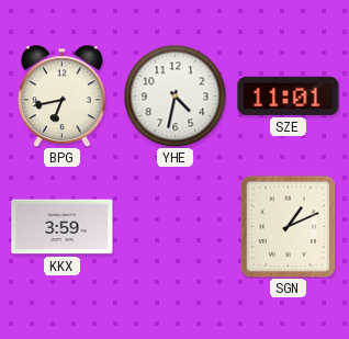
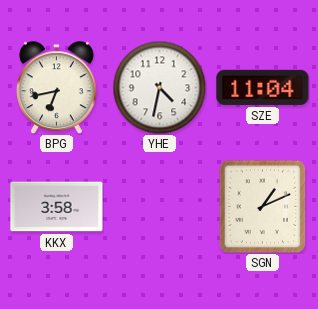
SZE: 11:01 -> 11:04
KKX: 3:59 -> 3:58
